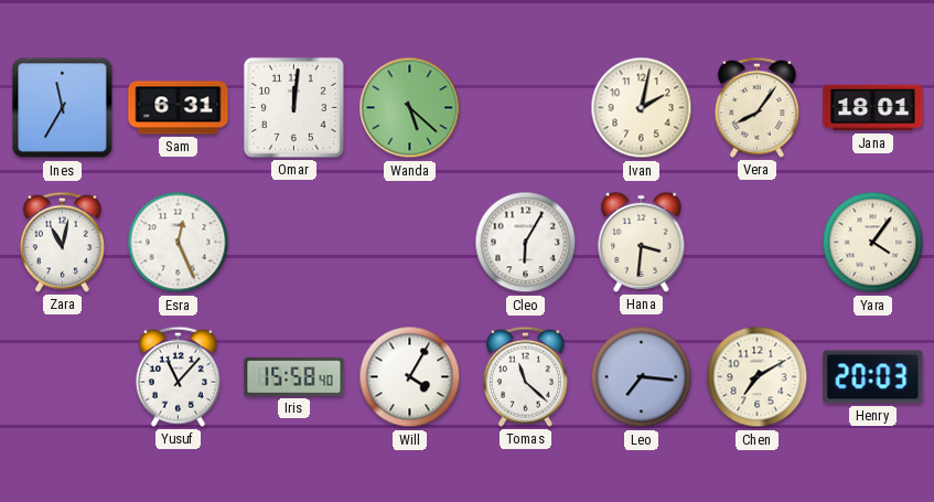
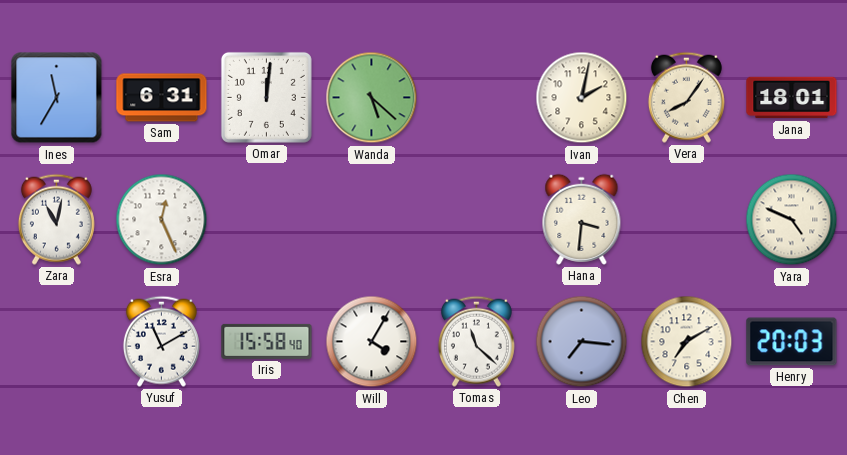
Cleo: 6:05 -> none
Yara: 4:06 -> 4:49
Yusuf: 11:07 -> 11:10
